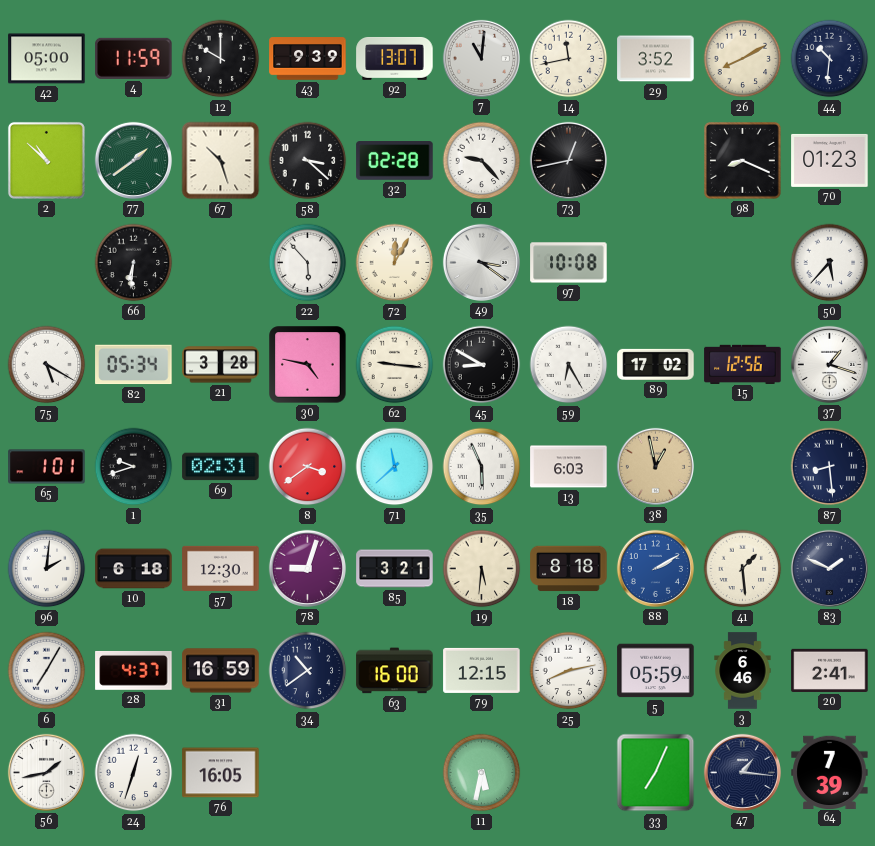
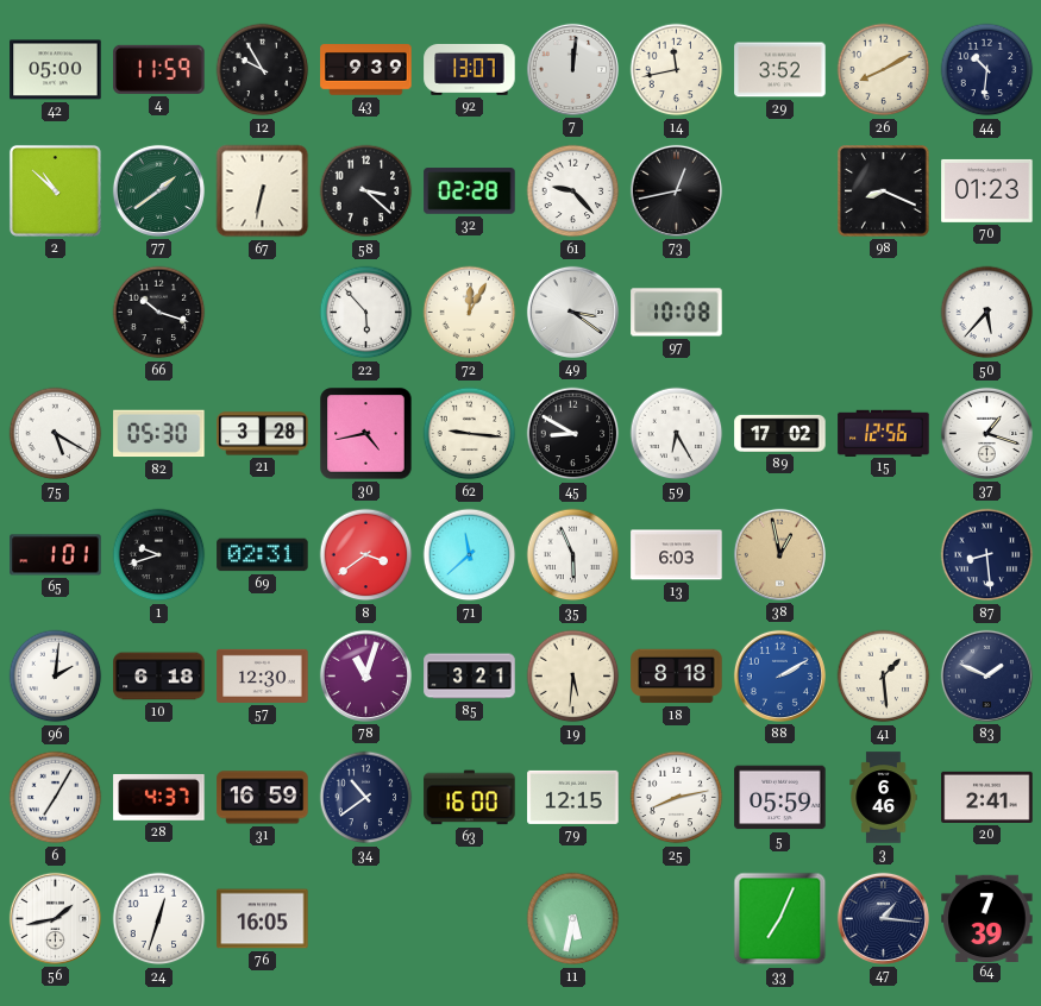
12: 10:00 -> 9:55
7: 11:01 -> 12:01
67: 10:27 -> 6:32
66: 6:31 -> 10:18
82: 05:34 -> 05:30
30: 4:47 -> 4:43
78: 9:03 -> 11:03
